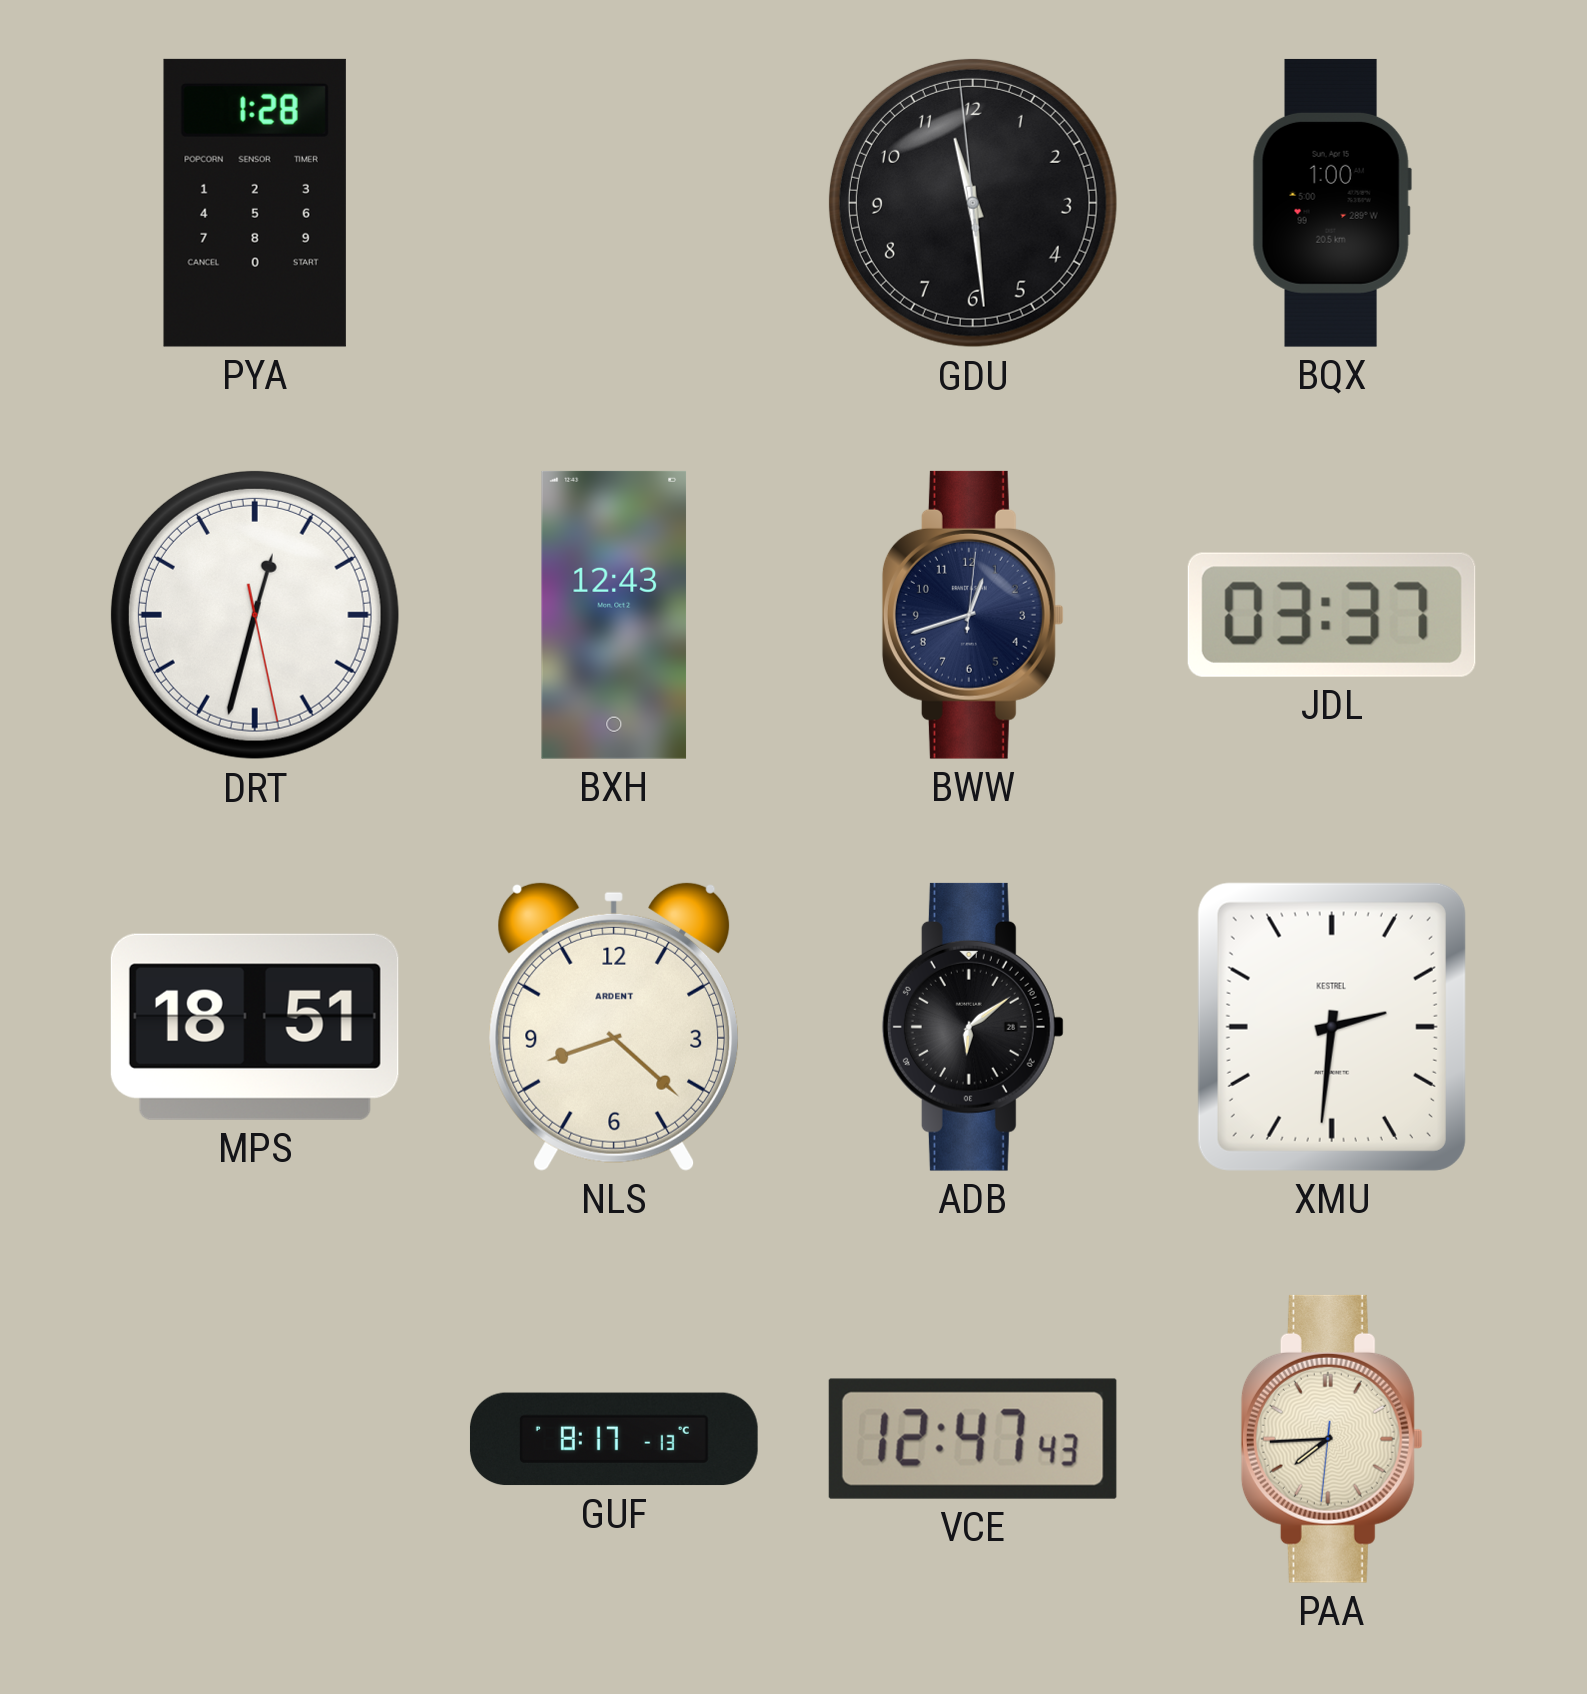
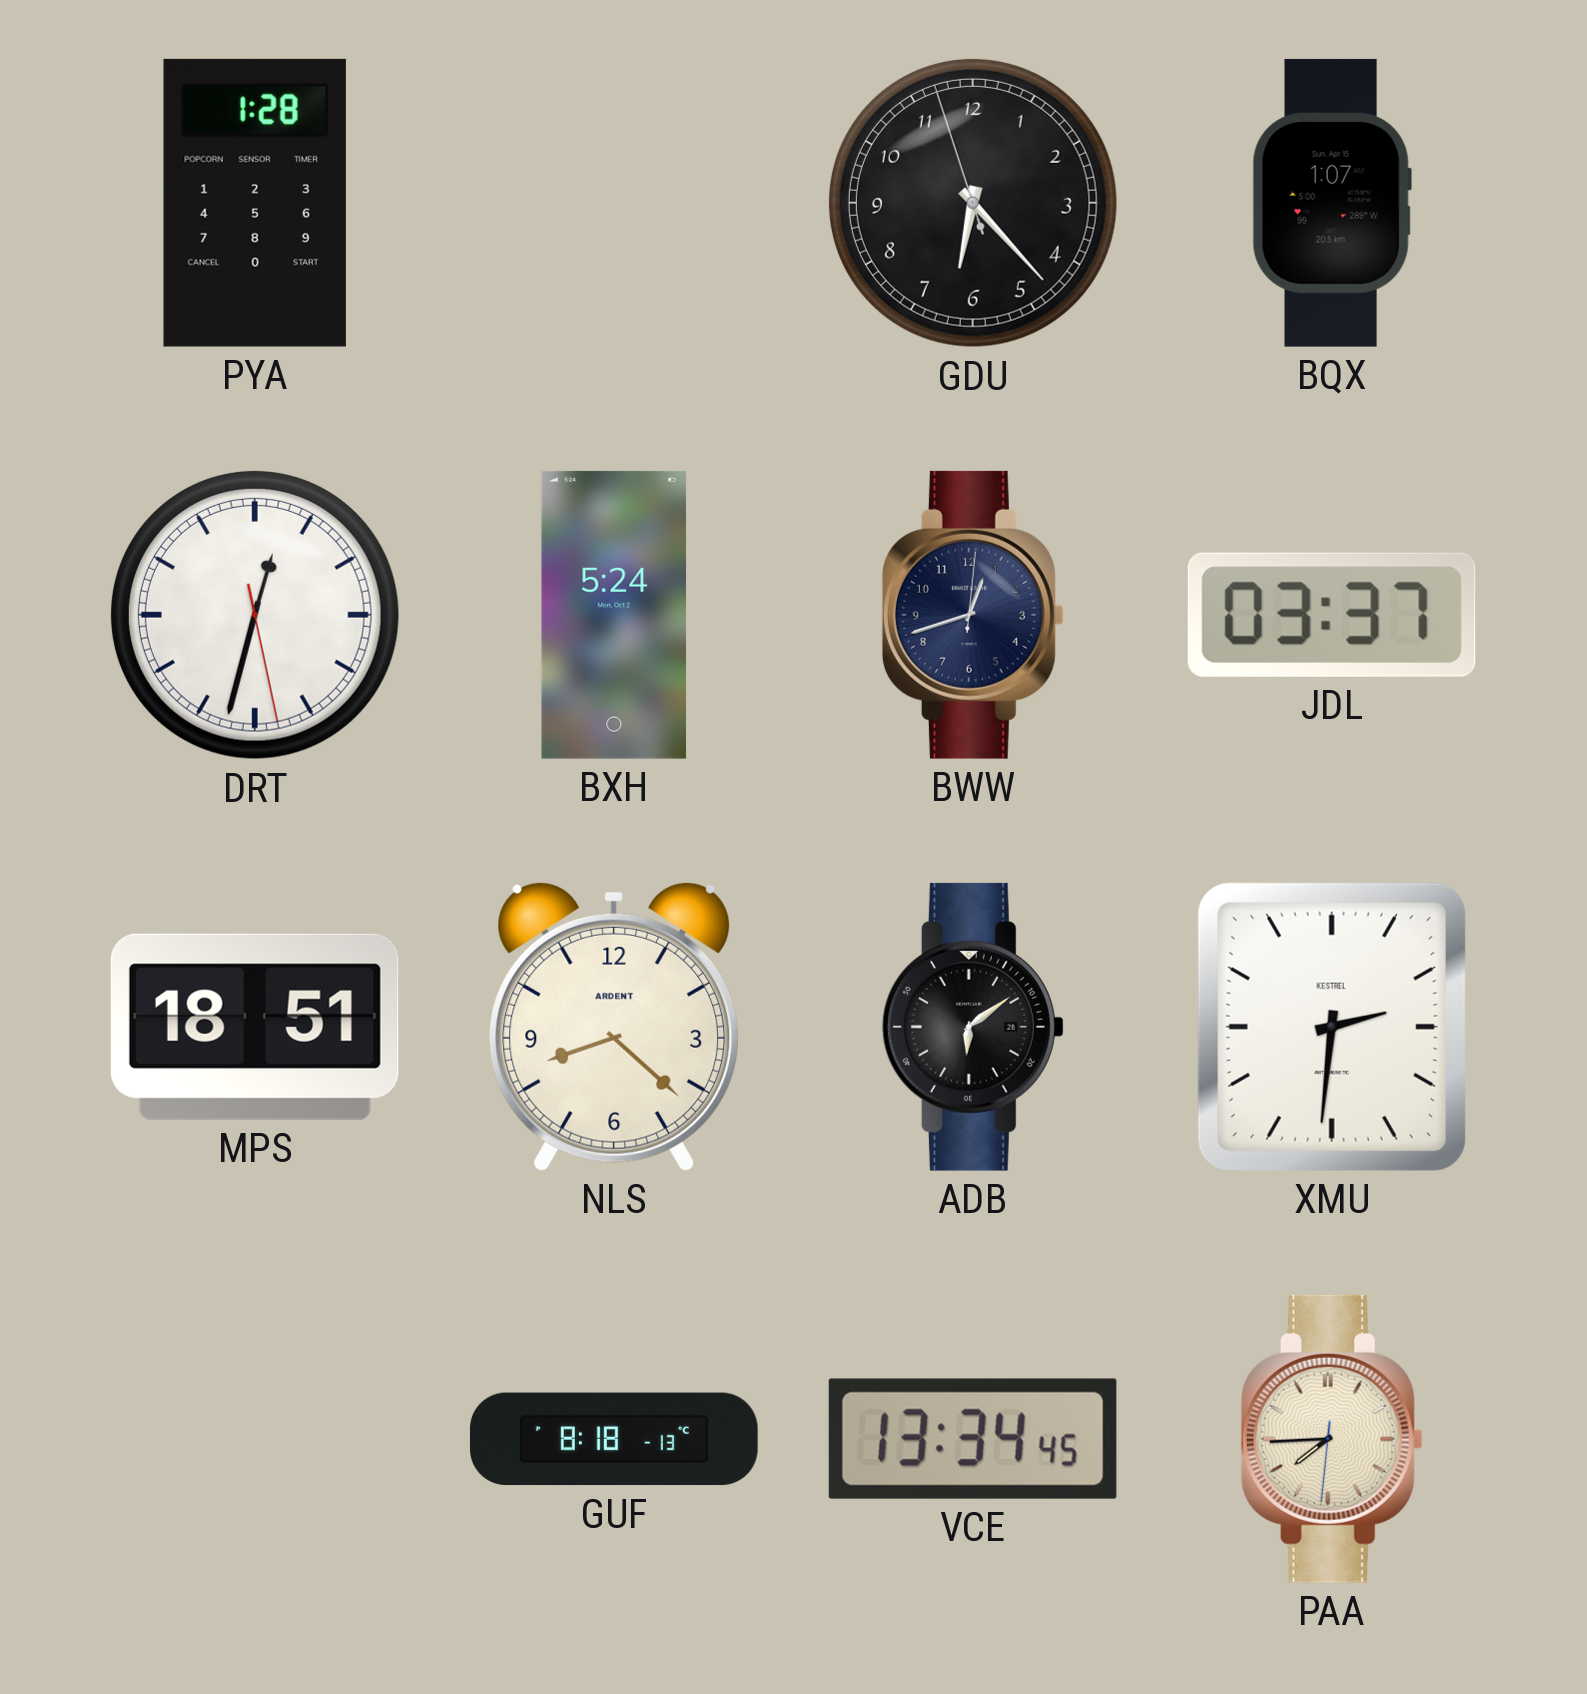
GDU: 11:28 -> 6:22
BQX: 1:00 -> 1:07
BXH: 12:43 -> 5:24
GUF: 8:17 -> 8:18
VCE: 12:47 -> 13:34
